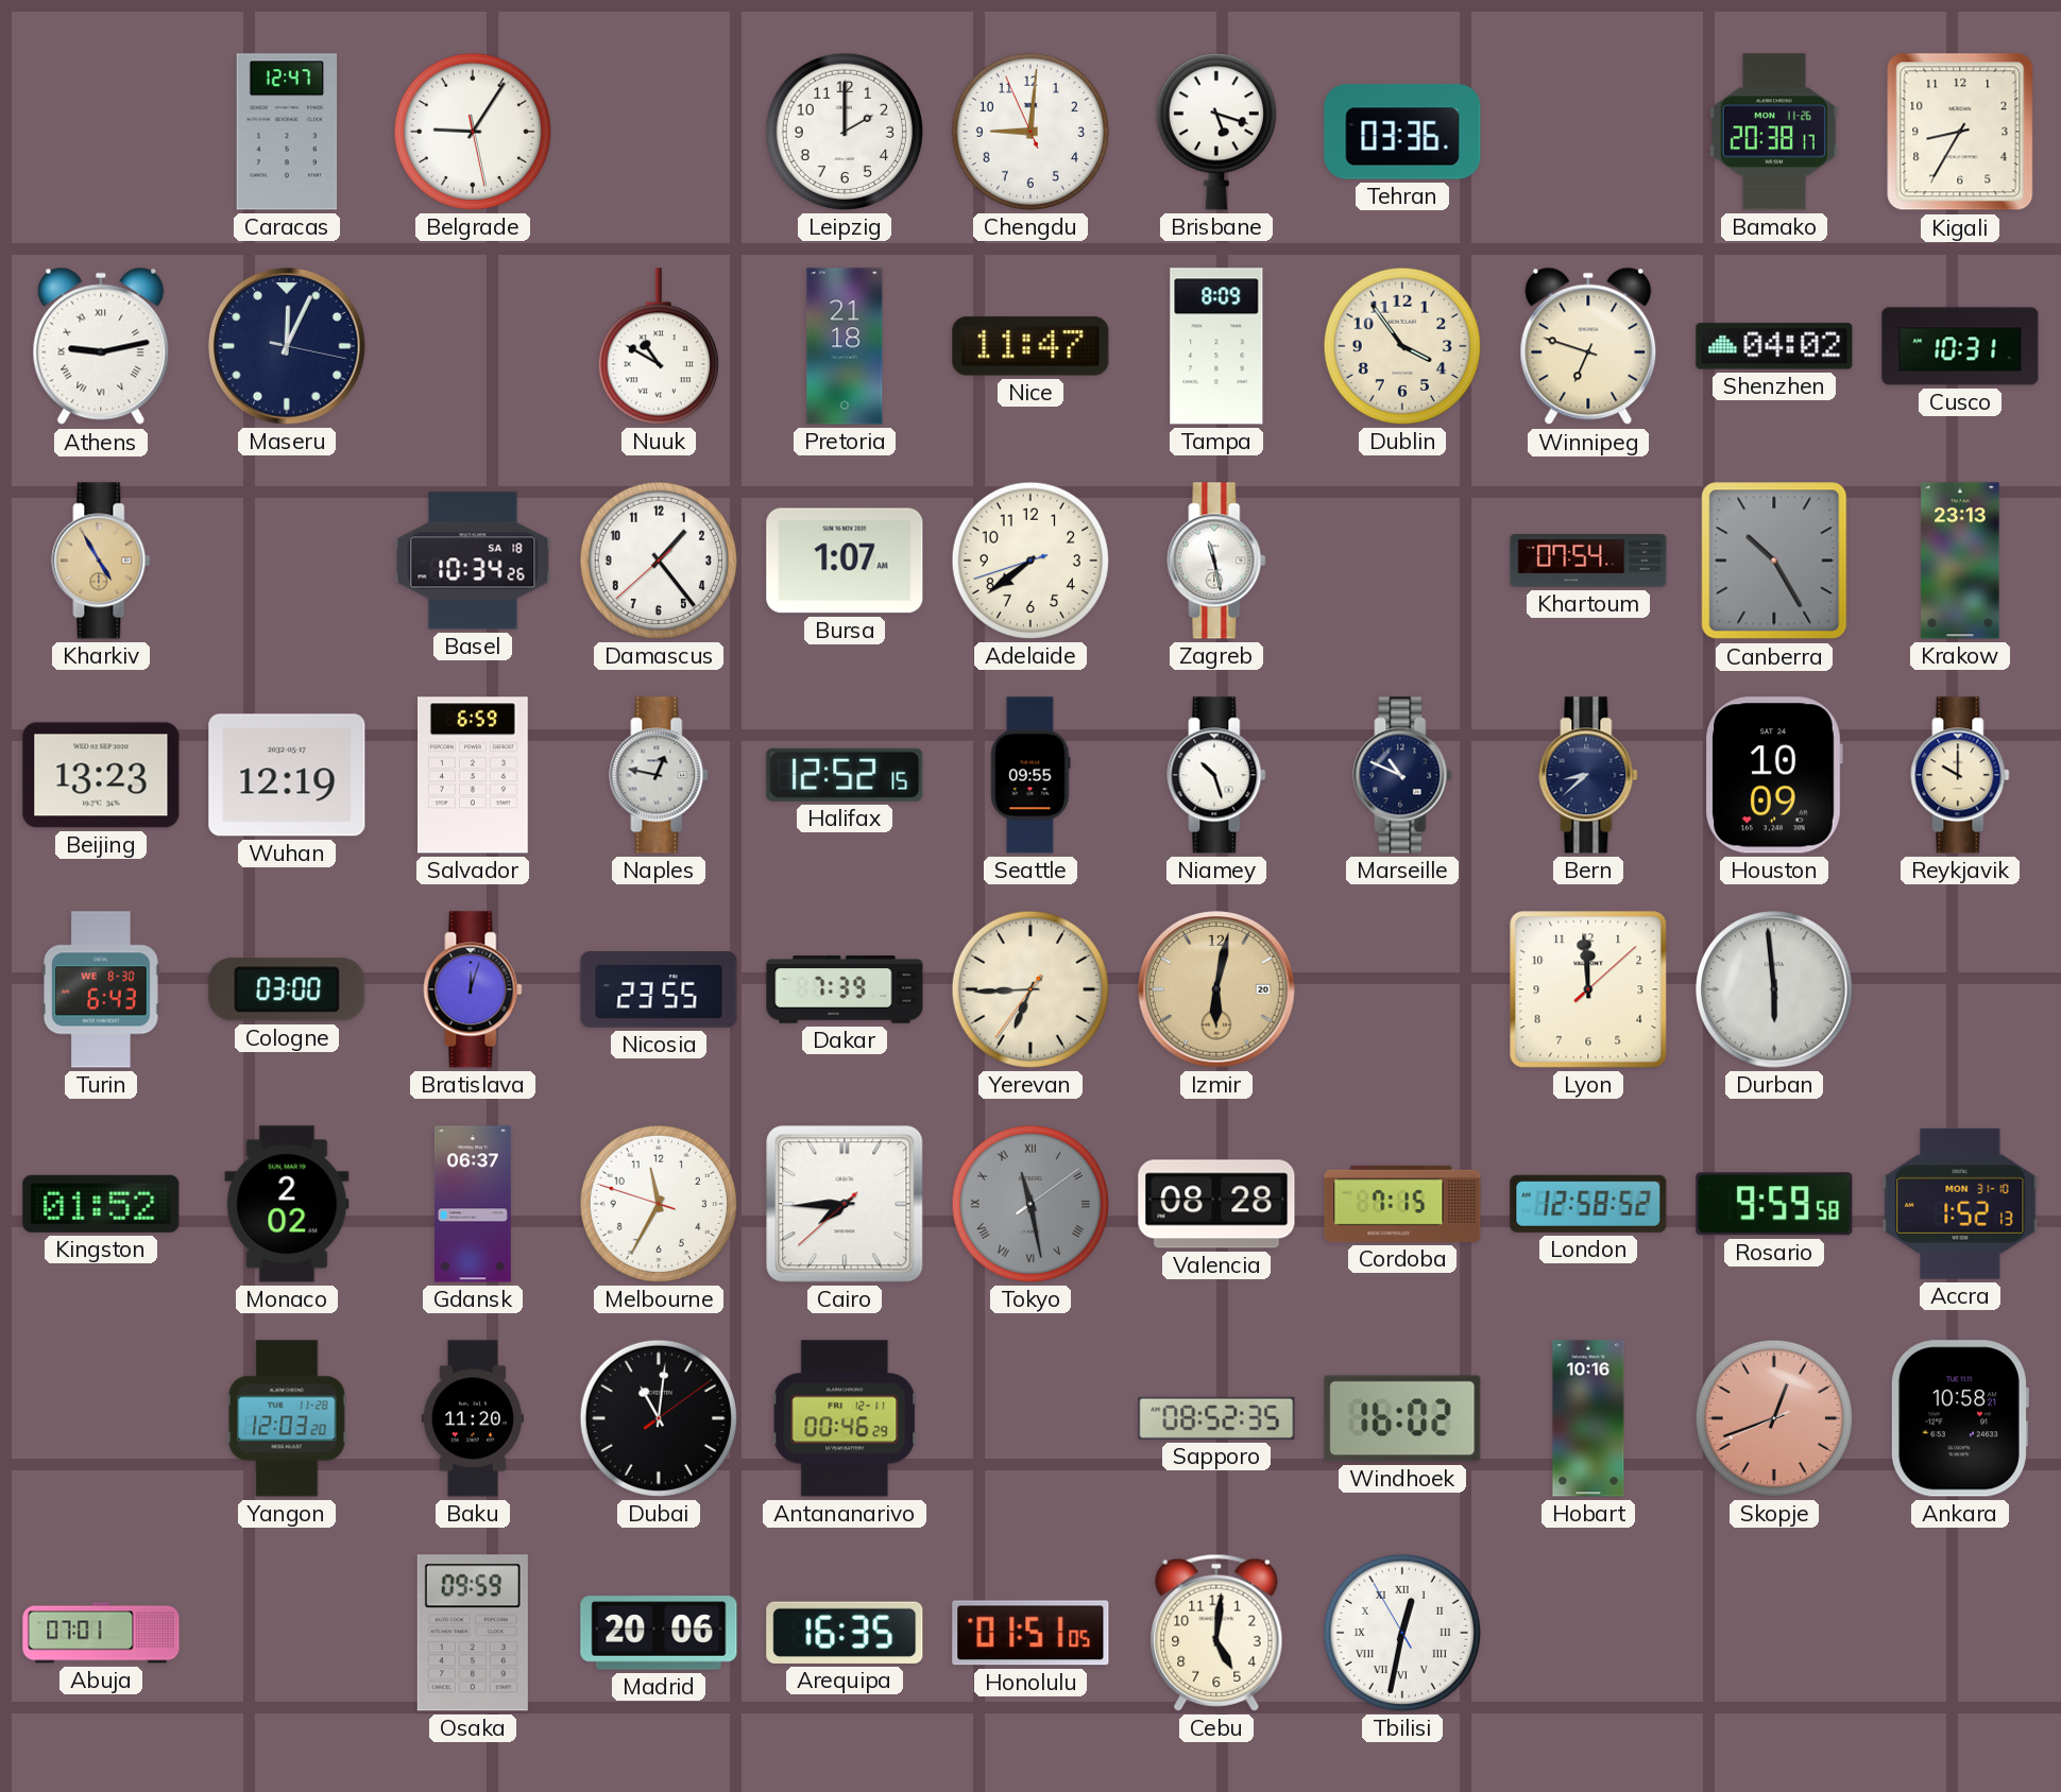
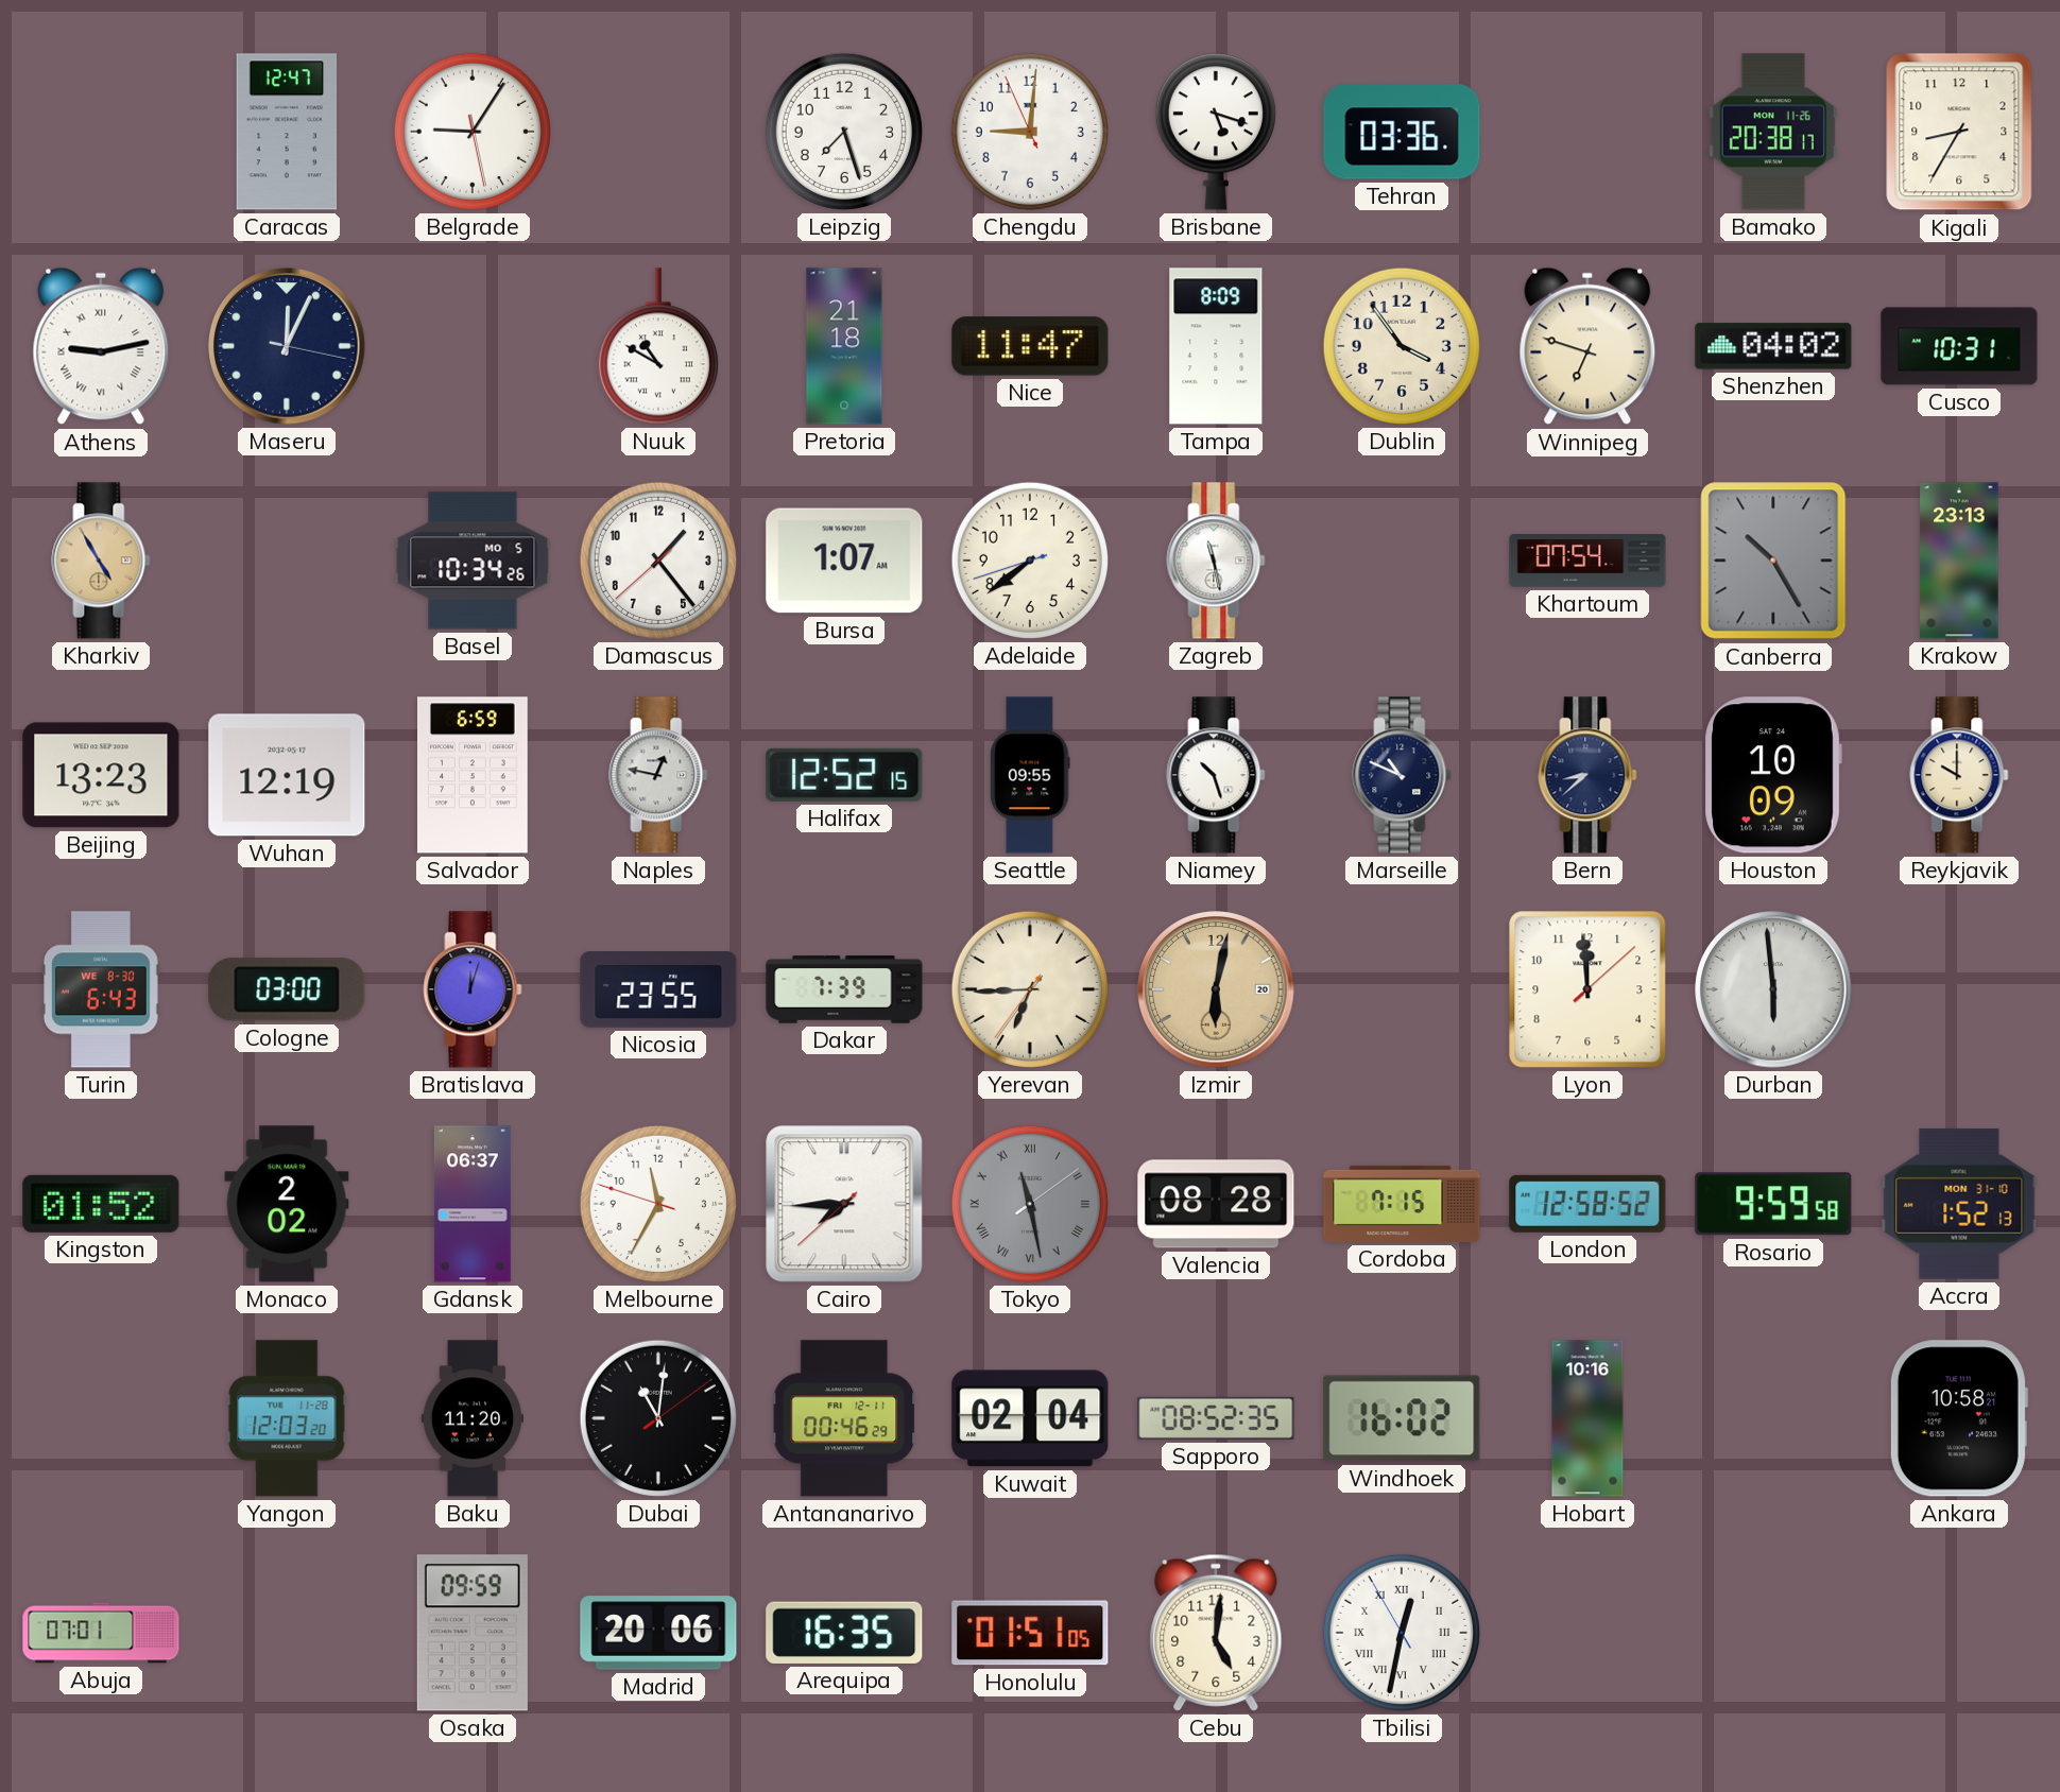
Leipzig: 2:00 -> 7:27
Basel date: SA 18 -> MO 5
Kuwait: none -> 02:04
Skopje: 12:41 -> none
